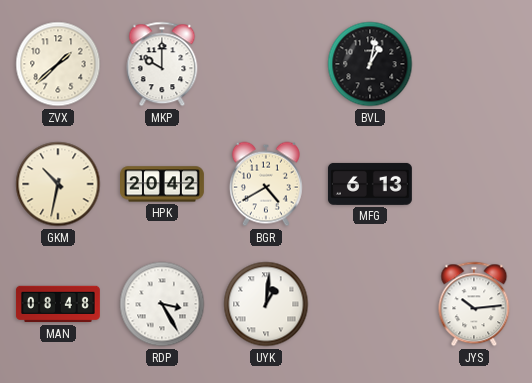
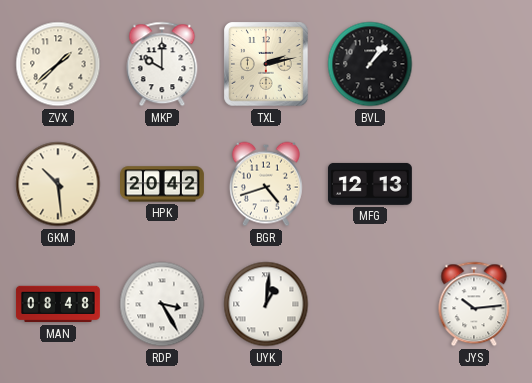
TXL: none -> 2:13
BVL: 1:02 -> 1:07
GKM: 10:32 -> 10:29
BGR: 4:40 -> 4:42
MFG: 6:13 -> 12:13
